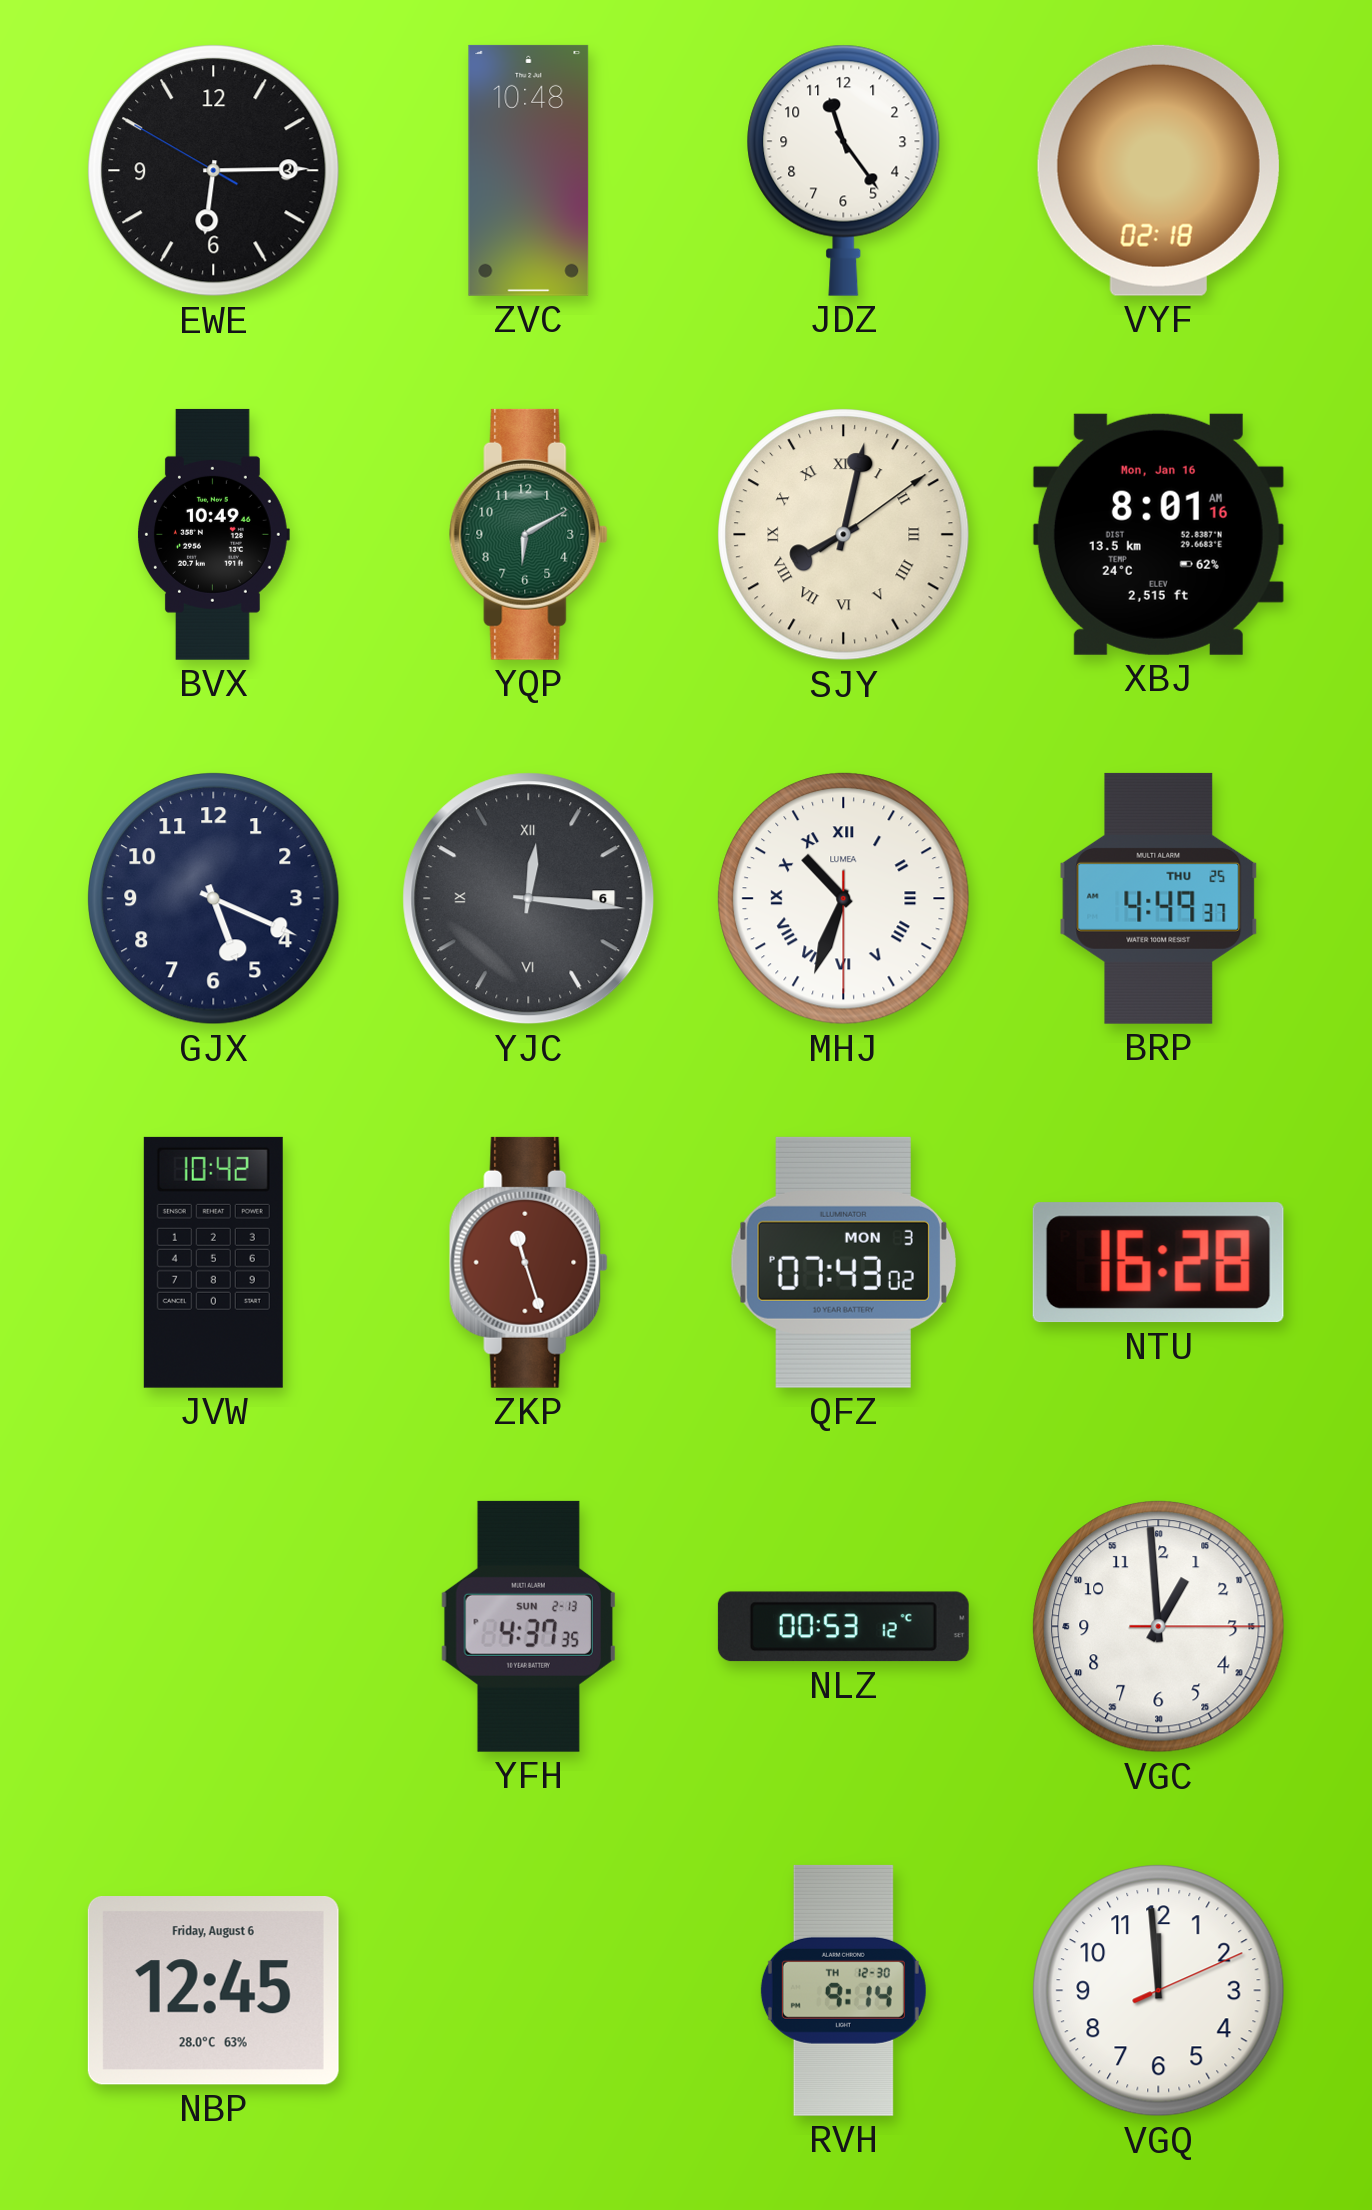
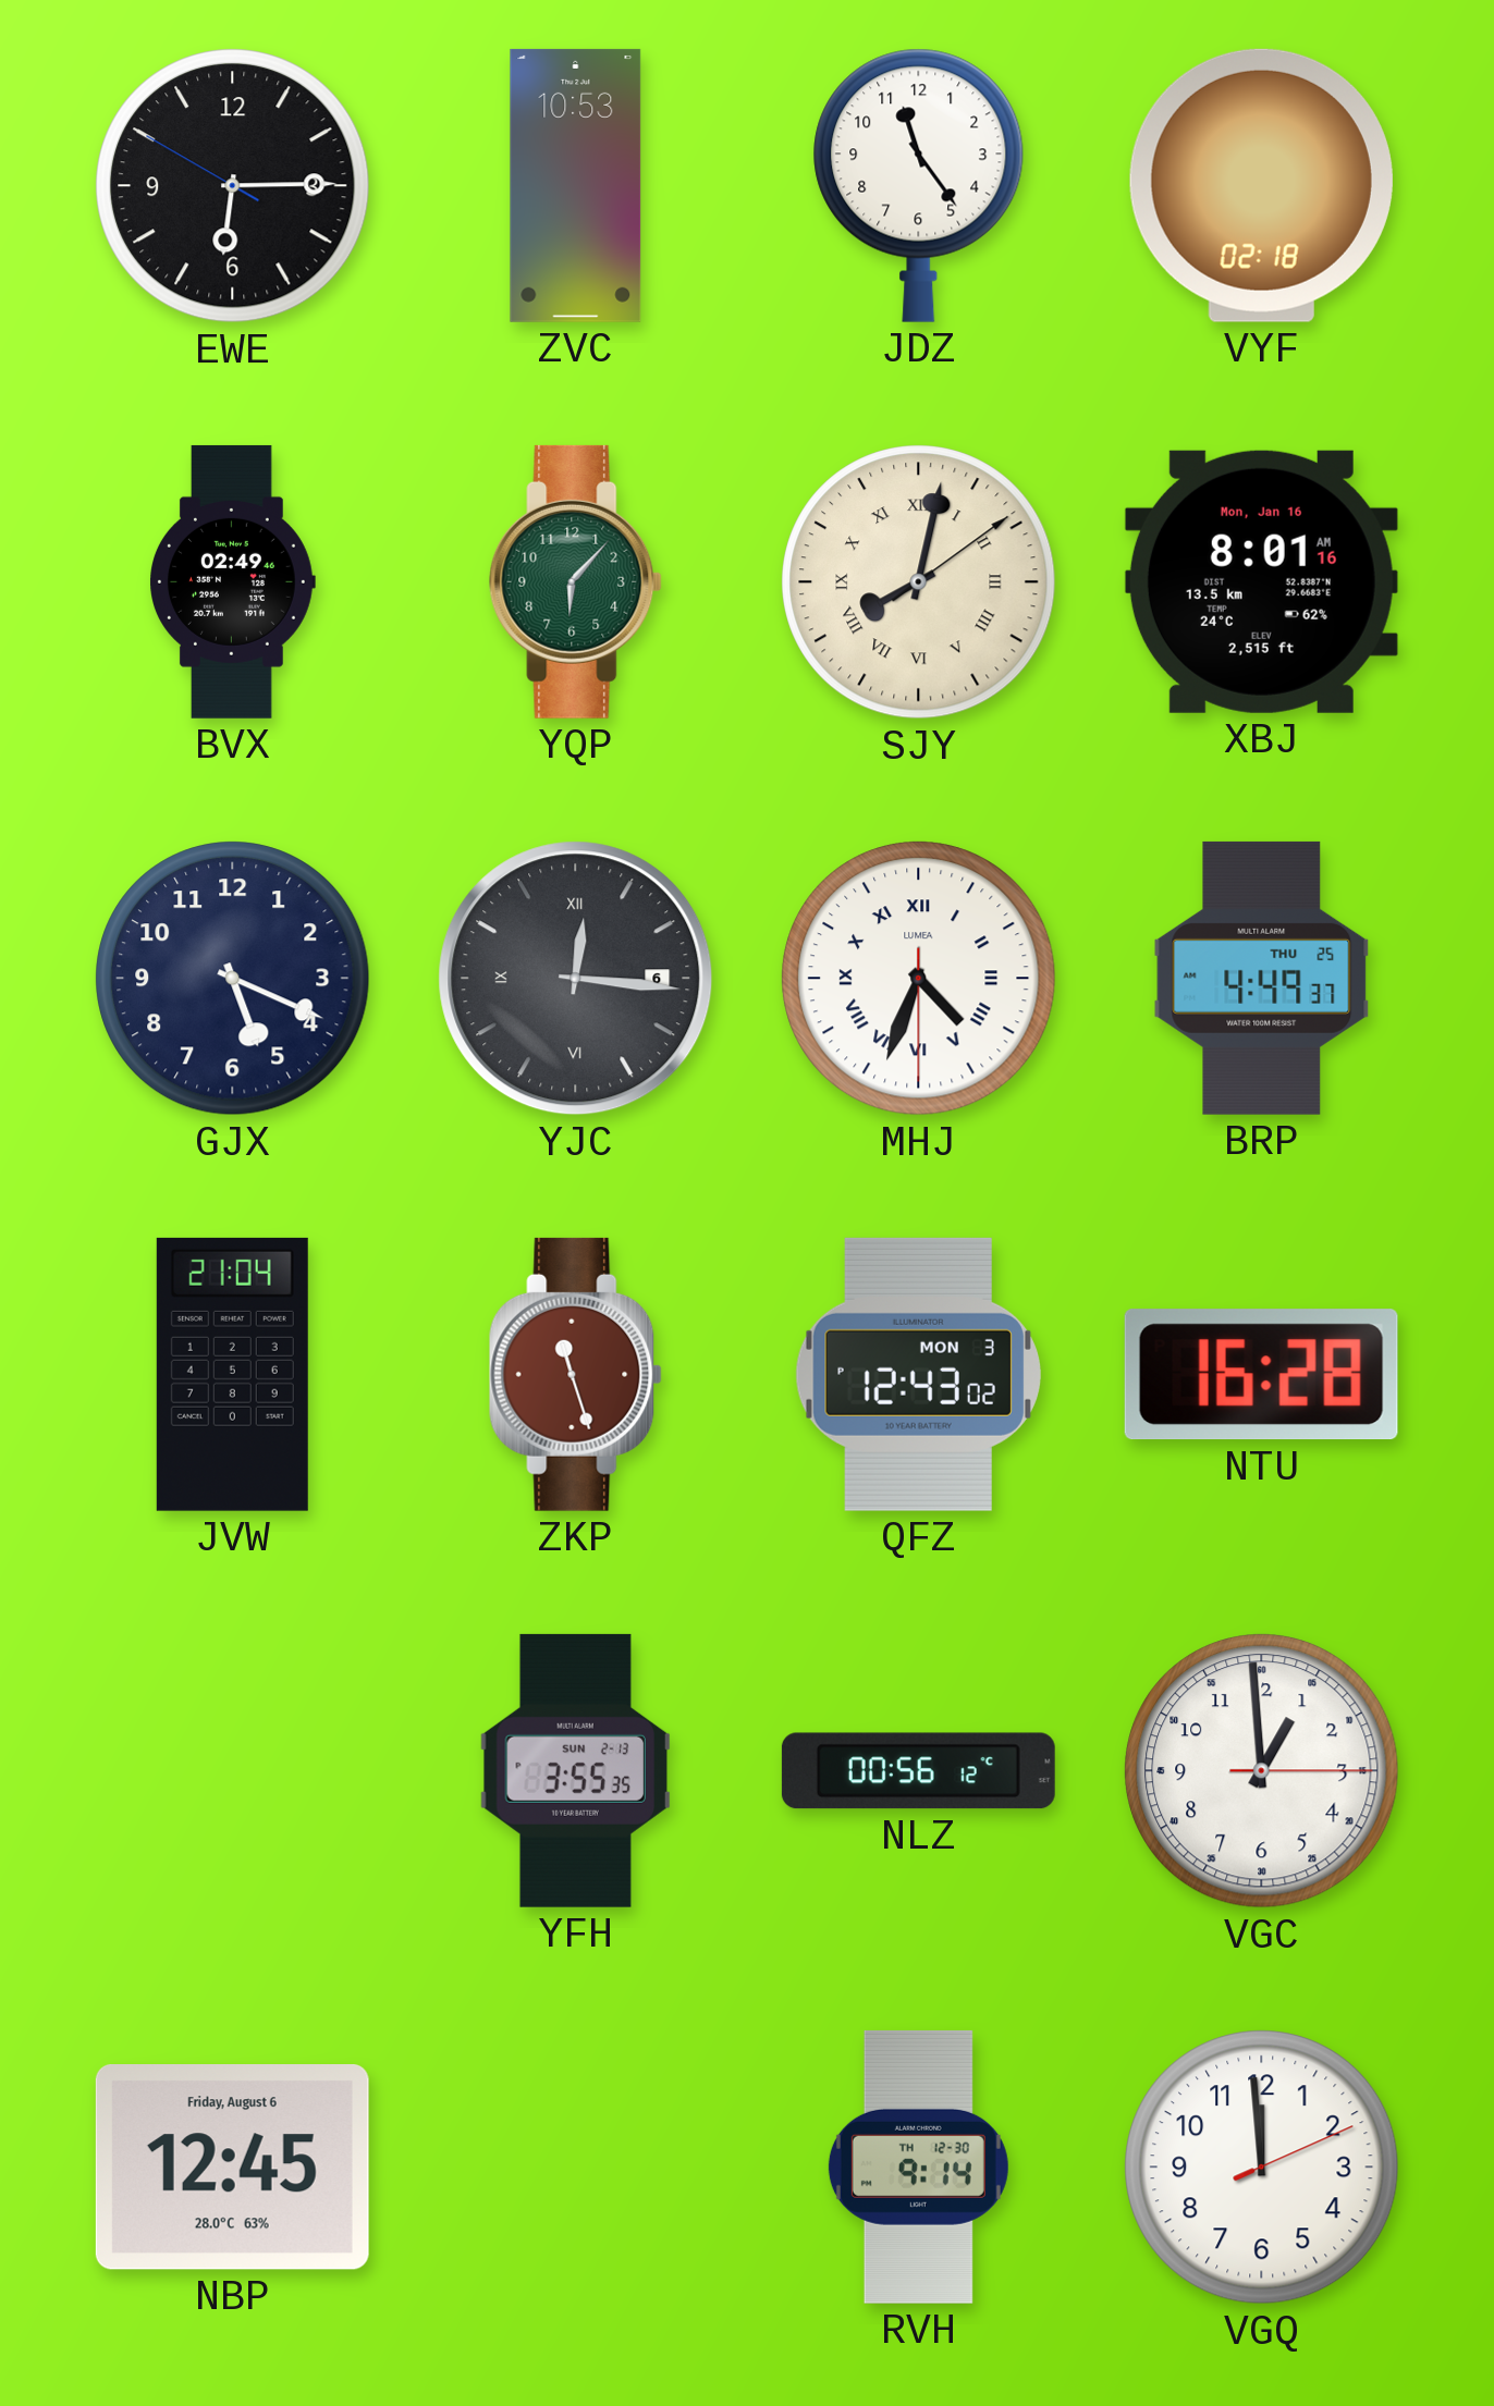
ZVC: 10:48 -> 10:53
BVX: 10:49 -> 02:49
YQP: 6:10 -> 6:07
MHJ: 10:33 -> 4:33
JVW: 10:42 -> 21:04
QFZ: 07:43 -> 12:43
YFH: 4:37 -> 3:55
NLZ: 00:53 -> 00:56
